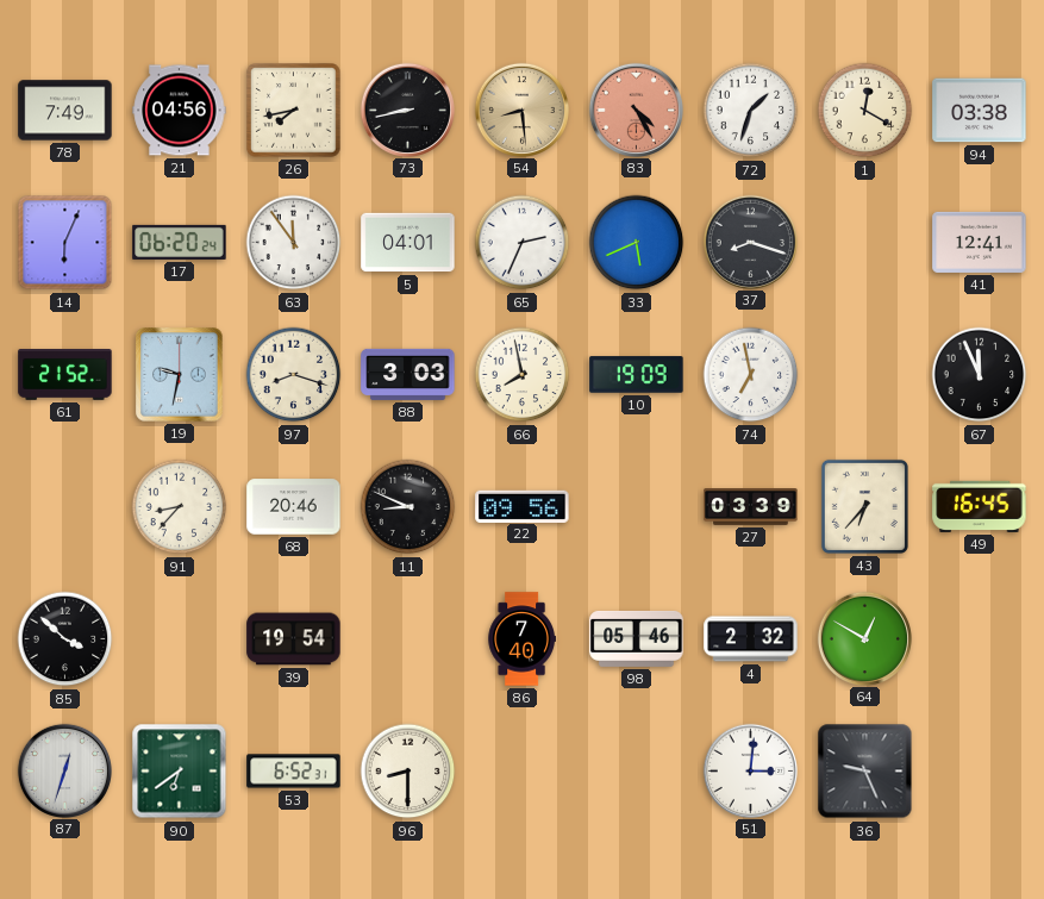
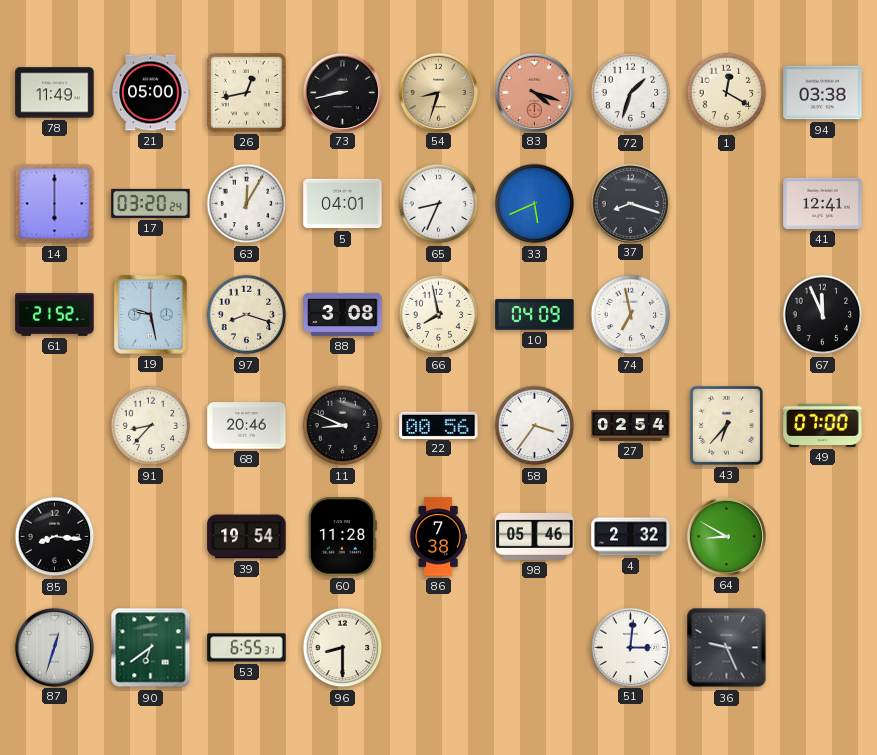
78: 7:49 -> 11:49
21: 04:56 -> 05:00
26: 7:43 -> 12:43
54: 8:29 -> 8:33
83: 4:25 -> 4:18
14: 6:04 -> 6:00
17: 06:20 -> 03:20
63: 11:54 -> 12:05
65: 2:34 -> 8:34
19: 9:32 -> 9:28
88: 3:03 -> 3:08
10: 19:09 -> 04:09
22: 09:56 -> 00:56
58: none -> 3:36
27: 03:39 -> 02:54
49: 16:45 -> 07:00
85: 3:52 -> 8:16
60: none -> 11:28
86: 7:40 -> 7:38
64: 12:50 -> 8:50
53: 6:52 -> 6:55
